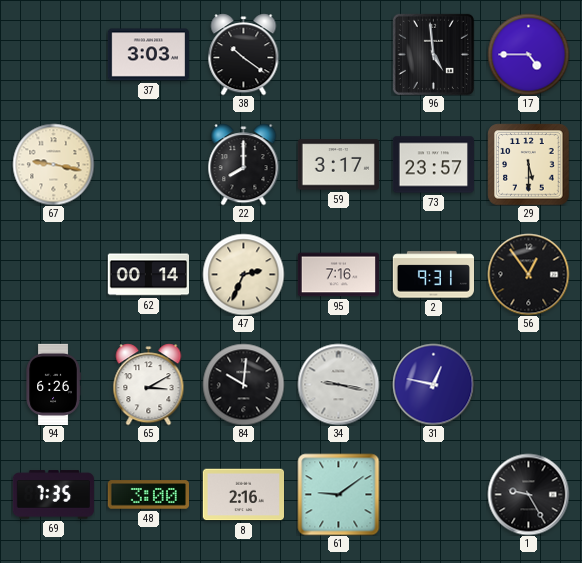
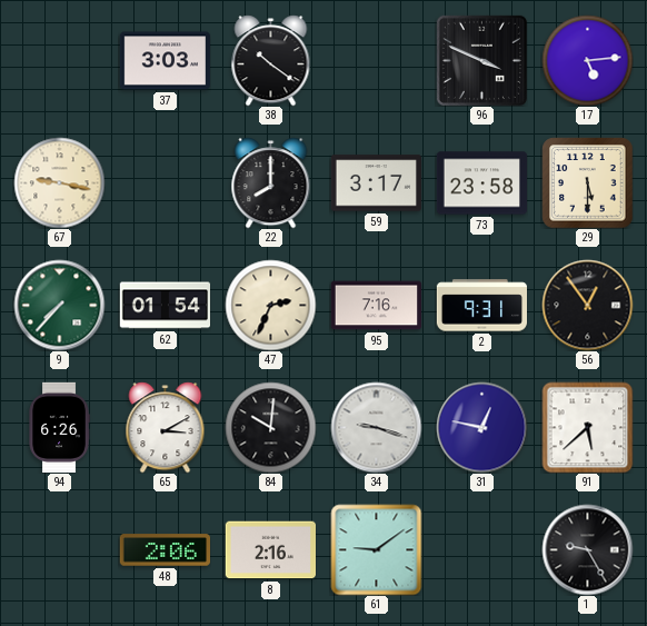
96: 4:59 -> 3:49
17: 4:45 -> 5:14
73: 23:57 -> 23:58
9: none -> 7:37
62: 00:14 -> 01:54
34: 9:17 -> 9:18
91: none -> 5:38
69: 7:35 -> none
48: 3:00 -> 2:06
